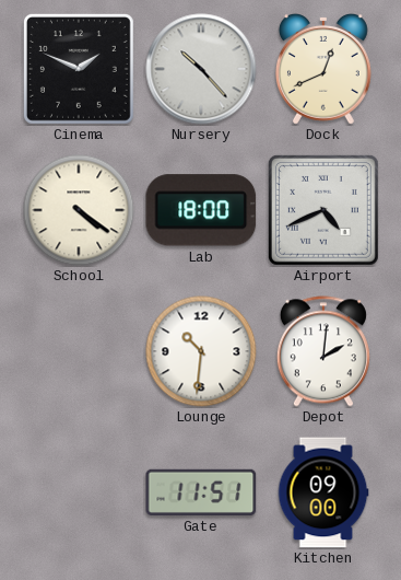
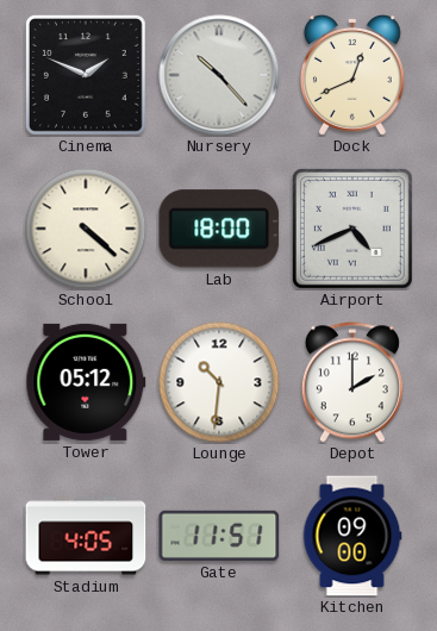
School: 4:21 -> 4:22
Tower: none -> 05:12
Depot: 2:01 -> 2:00
Stadium: none -> 4:05
